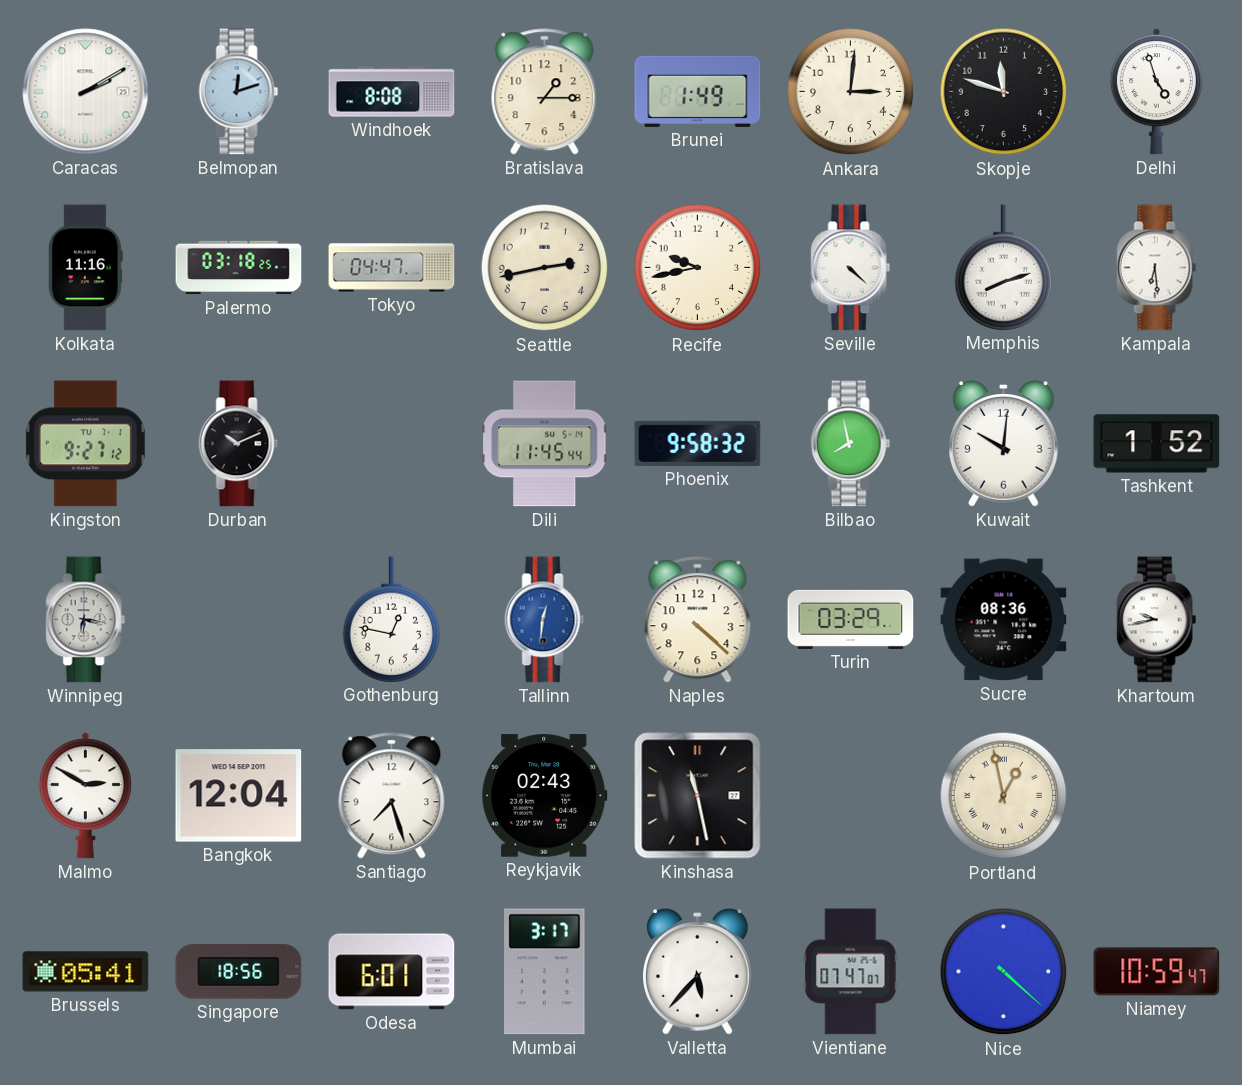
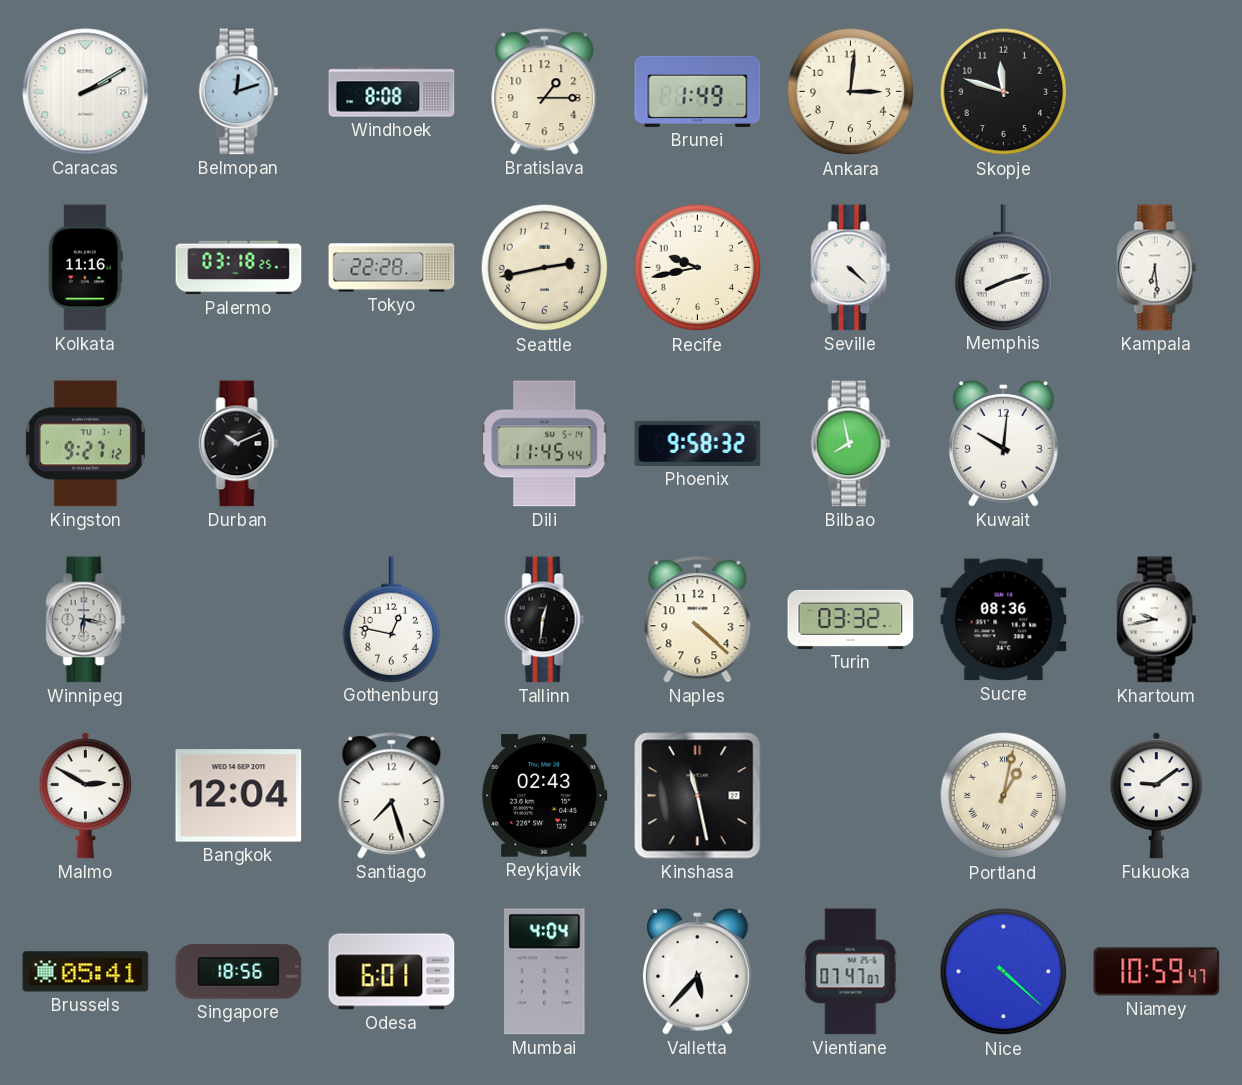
Delhi: 4:57 -> none
Tokyo: 04:47 -> 22:28
Tashkent: 1:52 -> none
Tallinn dial: blue -> black
Turin: 03:29 -> 03:32
Portland: 12:58 -> 1:02
Fukuoka: none -> 9:09
Mumbai: 3:17 -> 4:04
